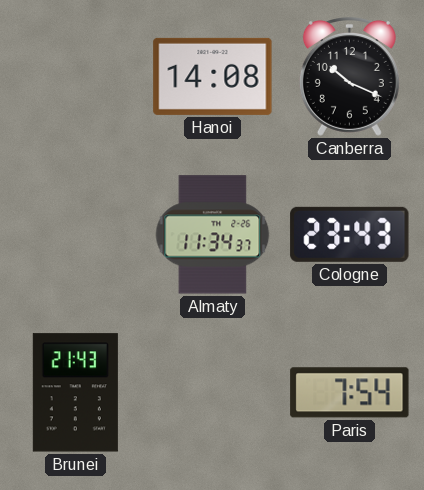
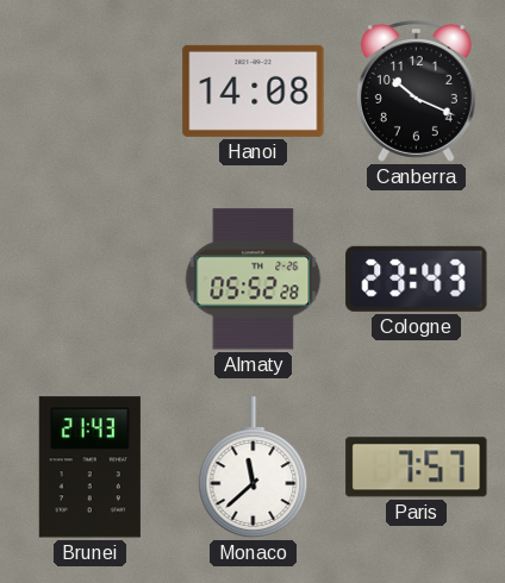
Almaty: 11:34 -> 05:52
Monaco: none -> 11:38
Paris: 7:54 -> 7:57
